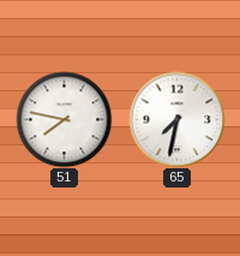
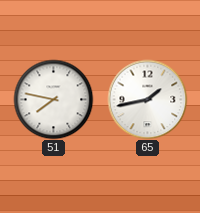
65: 7:32 -> 1:43
